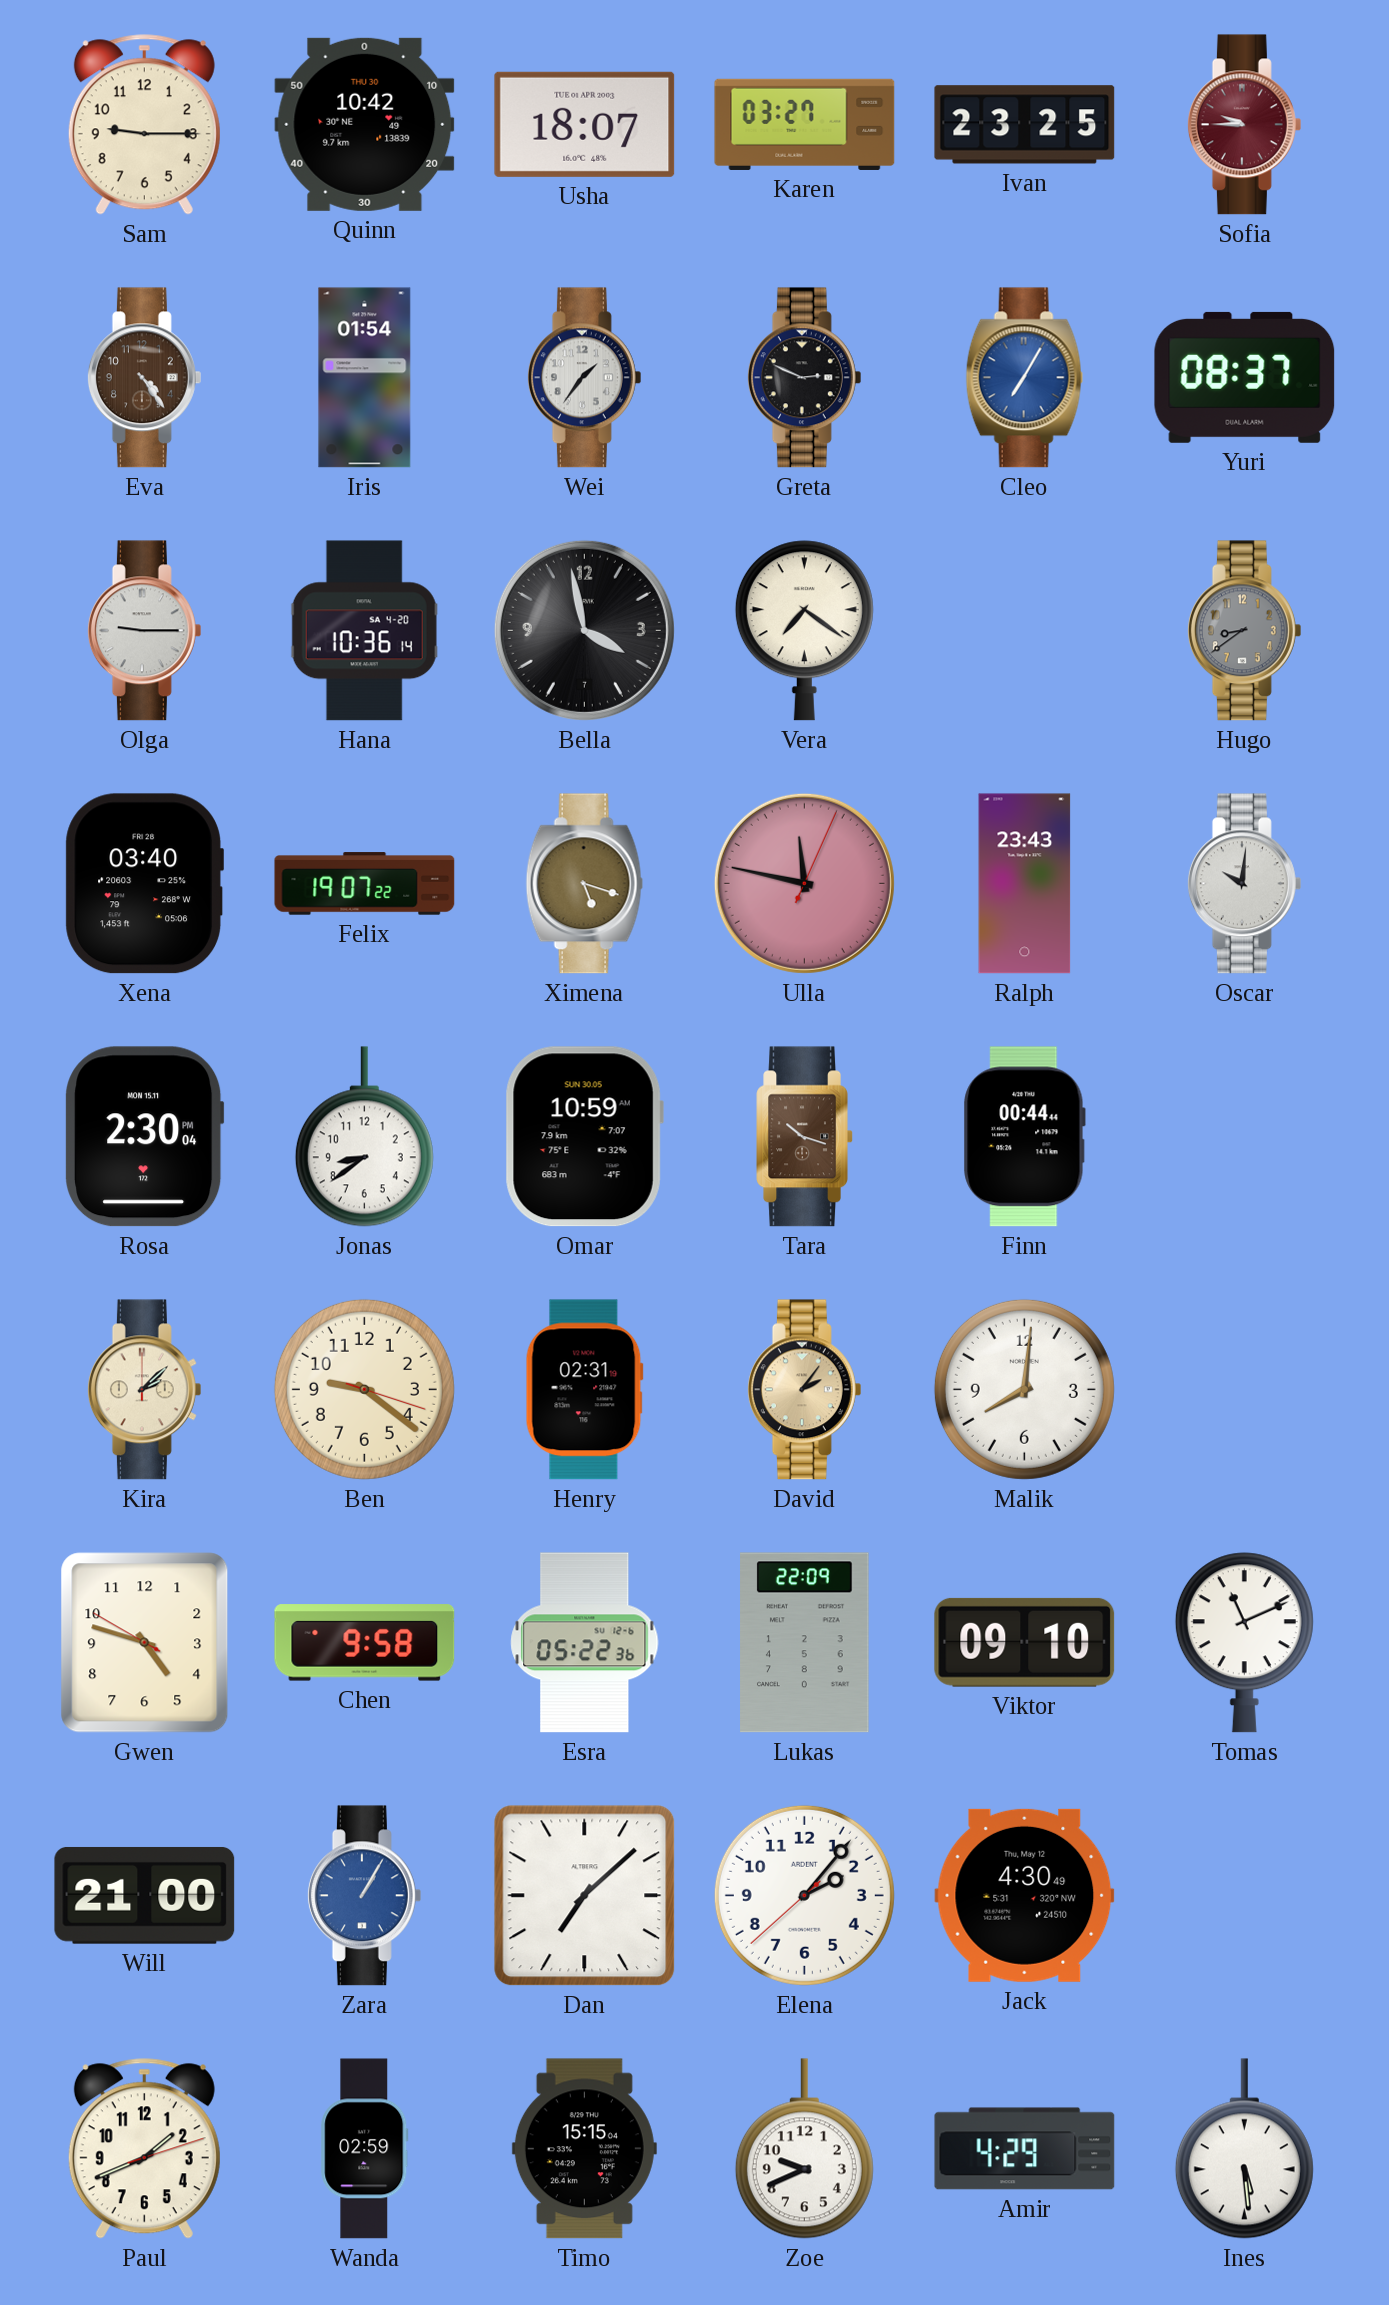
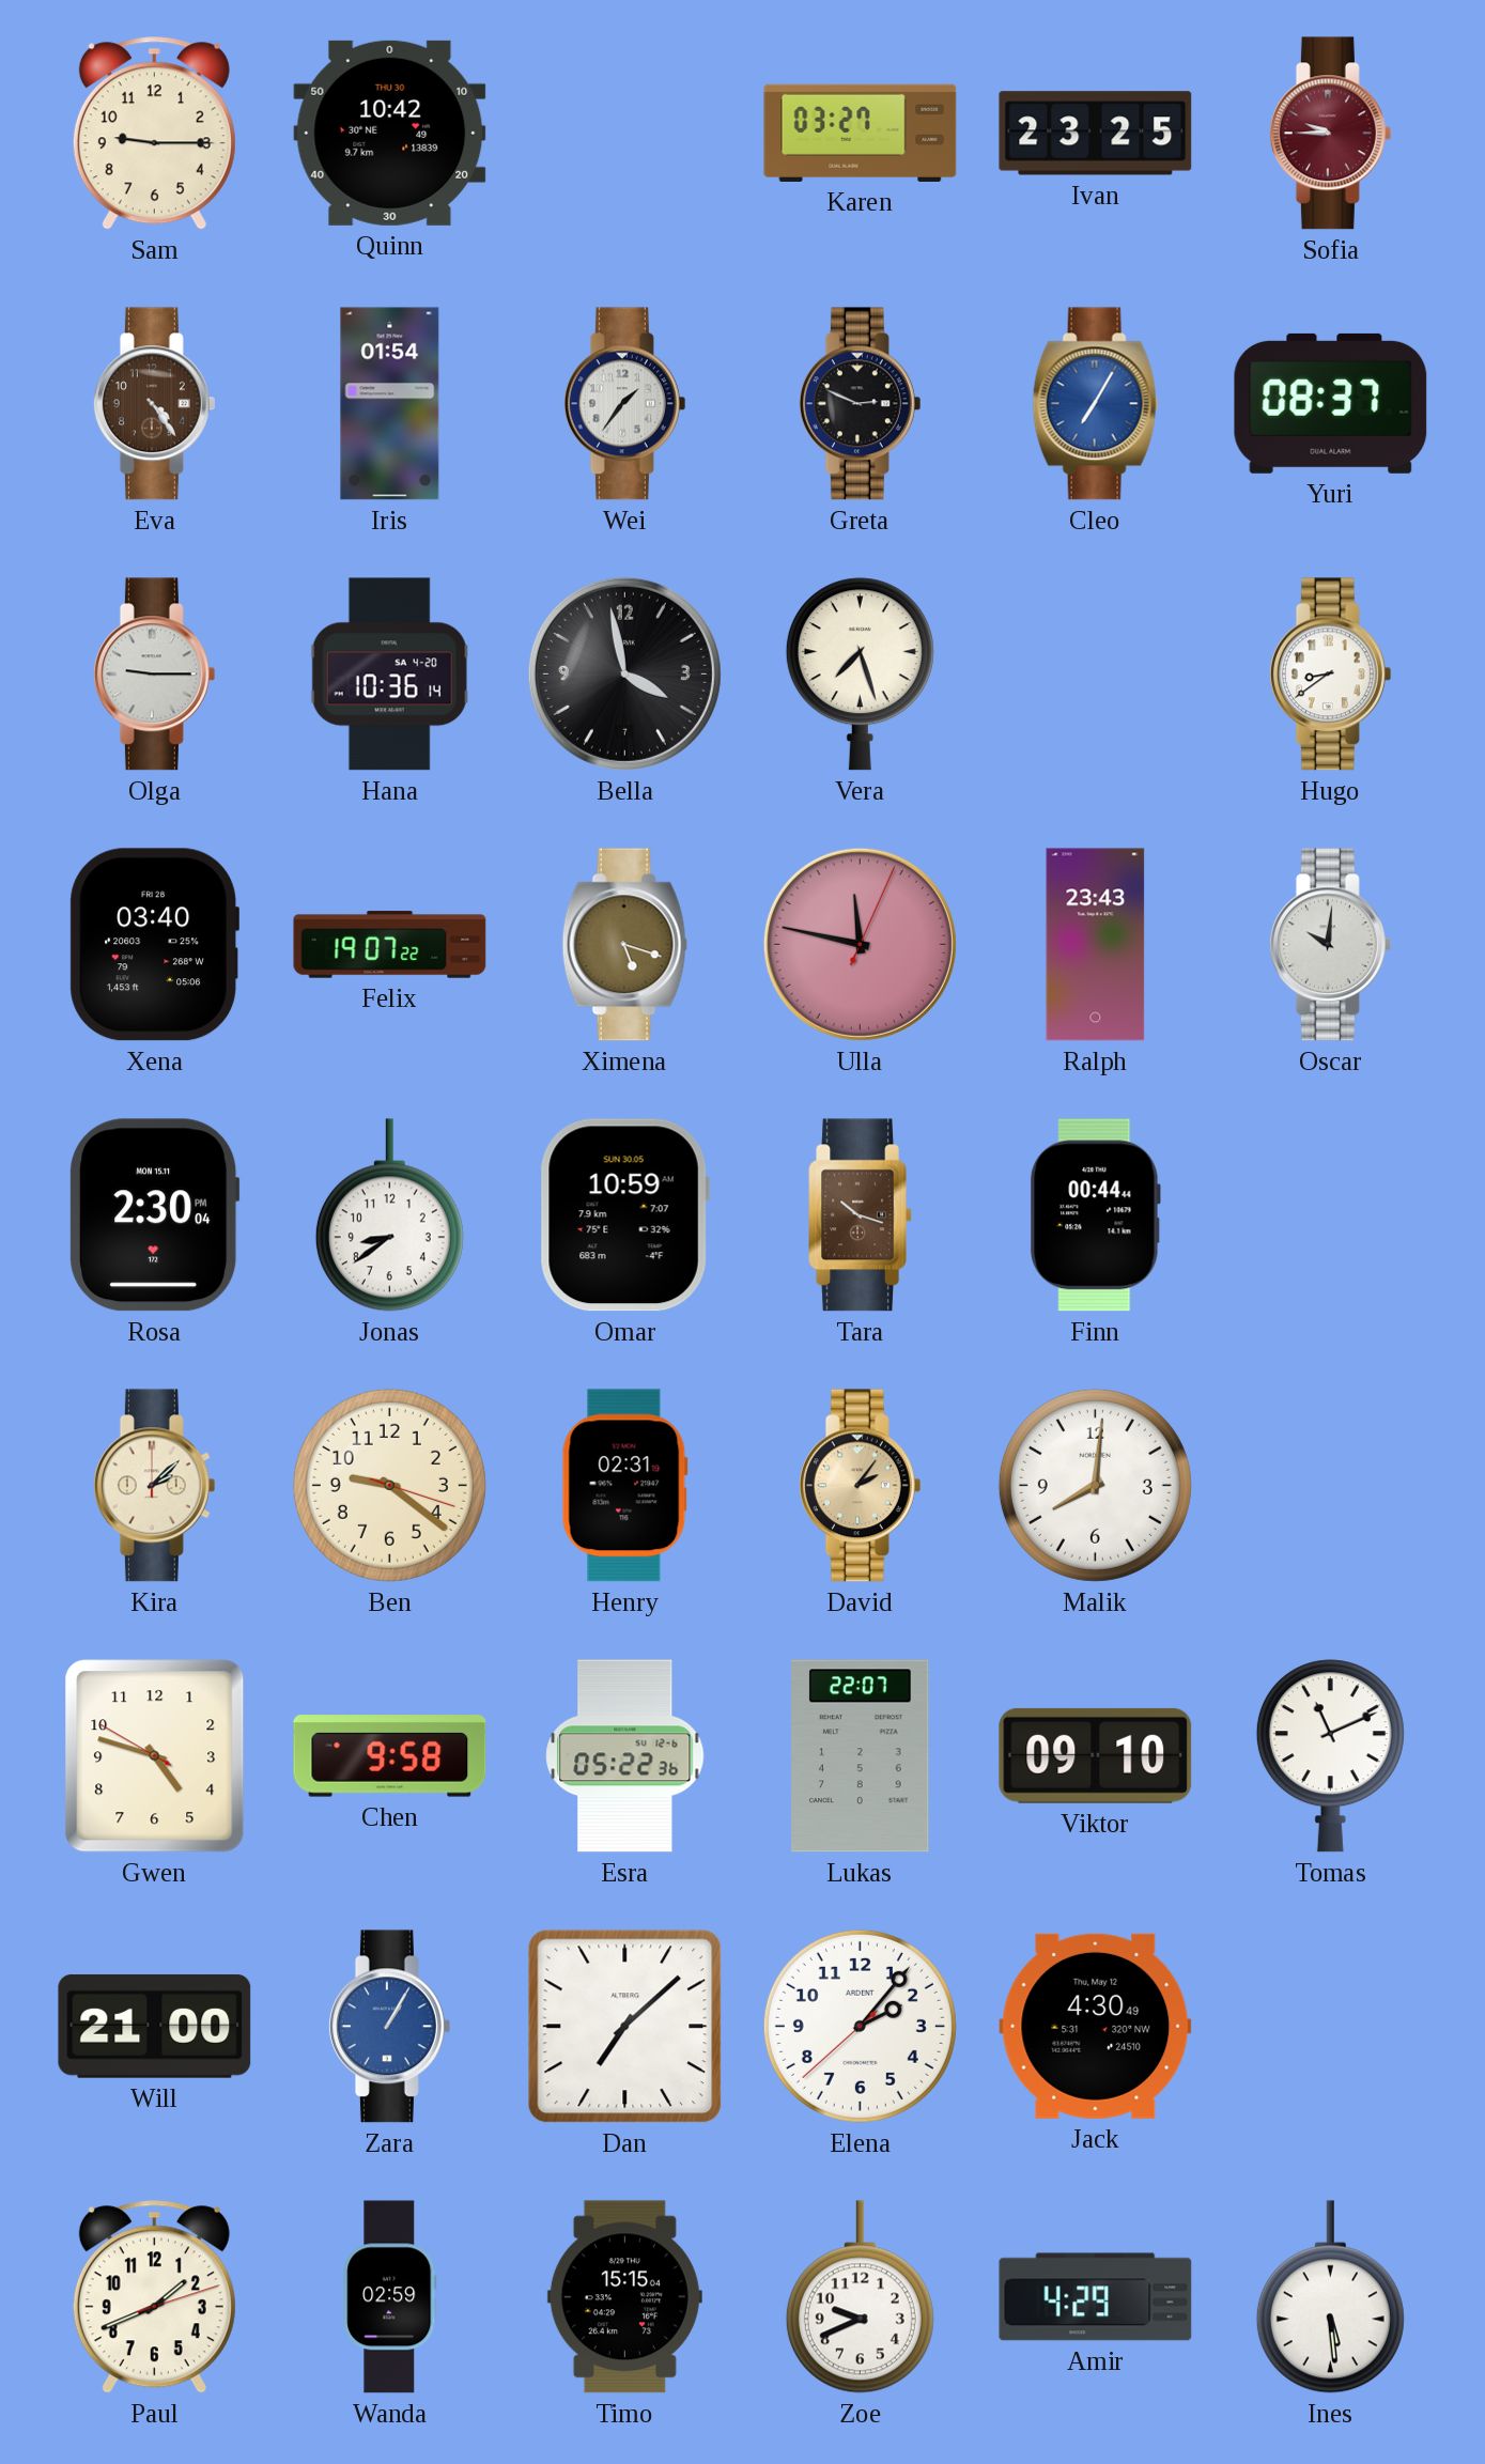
Usha: 18:07 -> none
Vera: 7:21 -> 7:27
Hugo dial: grey -> white
Lukas: 22:09 -> 22:07
